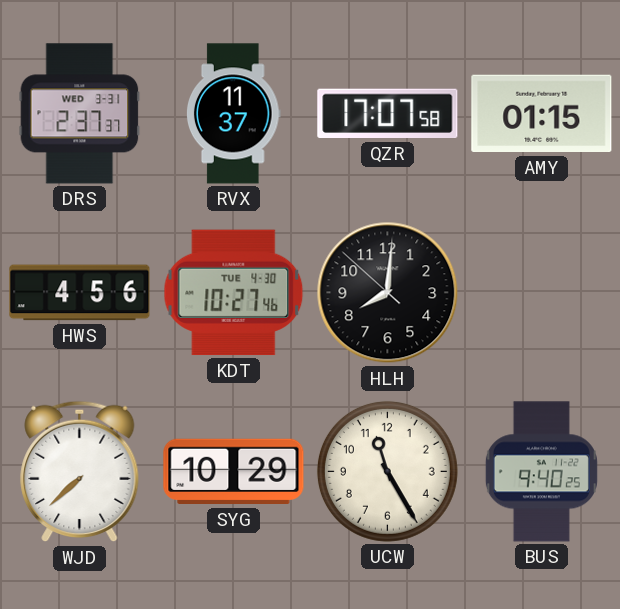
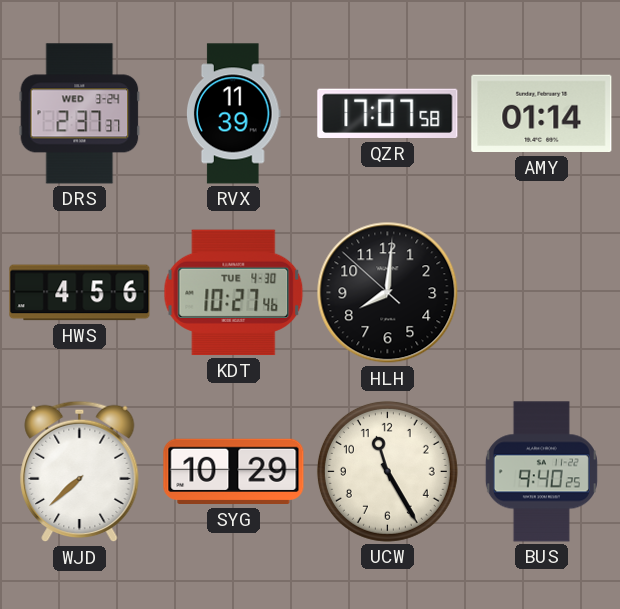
DRS date: WED 3-31 -> WED 3-24
RVX: 11:37 -> 11:39
AMY: 01:15 -> 01:14
